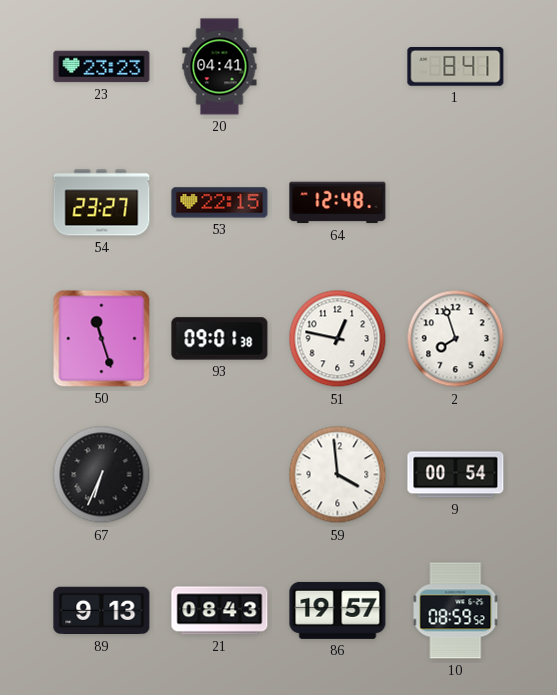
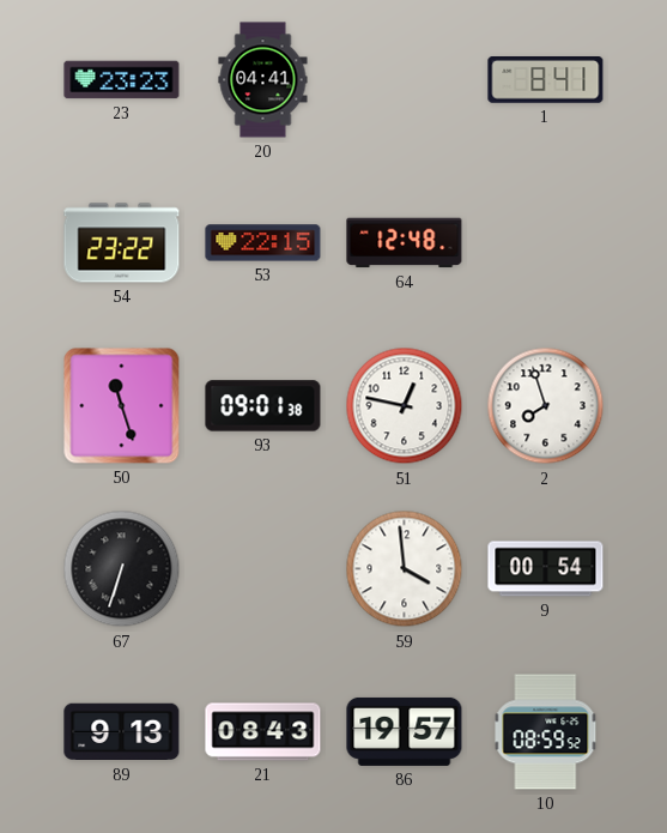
54: 23:27 -> 23:22
67: 6:34 -> 6:33
